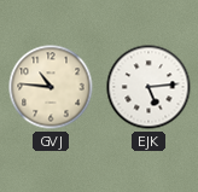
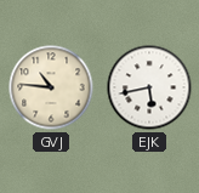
EJK: 5:14 -> 5:43
